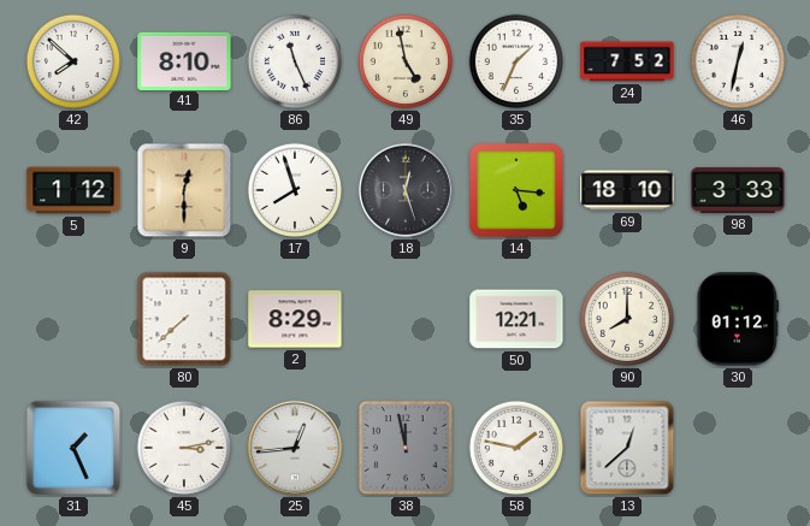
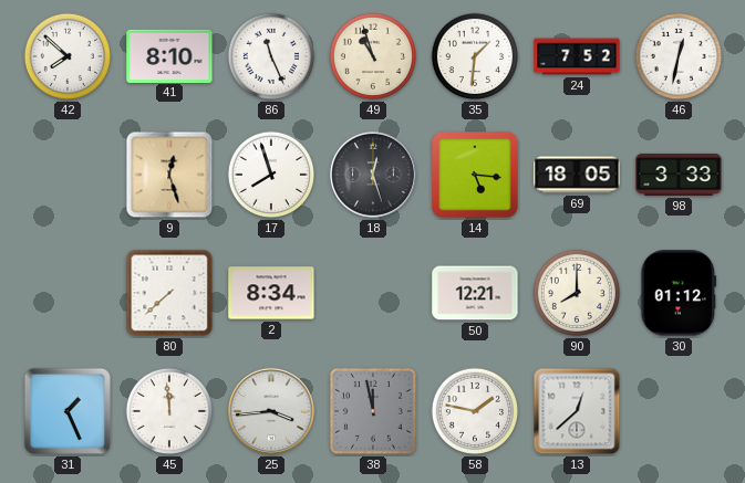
49: 4:58 -> 10:57
35: 1:34 -> 1:31
5: 1:12 -> none
9: 12:30 -> 12:27
69: 18:10 -> 18:05
2: 8:29 -> 8:34
45: 3:13 -> 11:59
25: 12:44 -> 3:44
